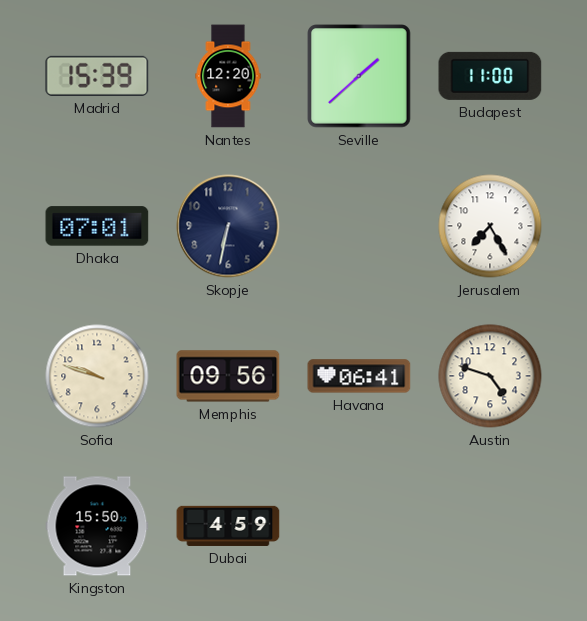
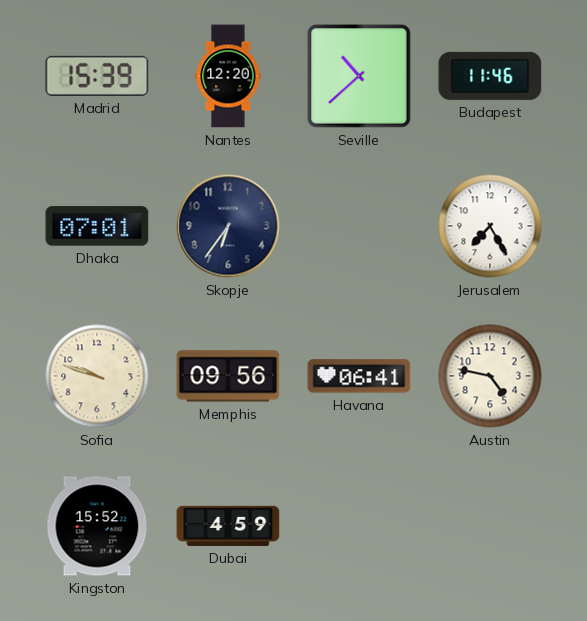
Seville: 1:38 -> 10:38
Budapest: 11:00 -> 11:46
Skopje: 6:32 -> 6:36
Austin: 4:48 -> 4:47
Kingston: 15:50 -> 15:52
